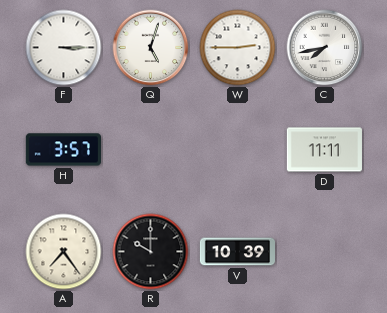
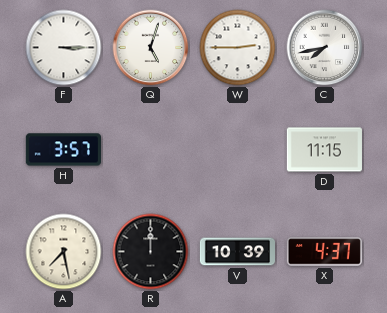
D: 11:11 -> 11:15
A: 7:24 -> 7:28
R: 10:00 -> 12:00
X: none -> 4:37
